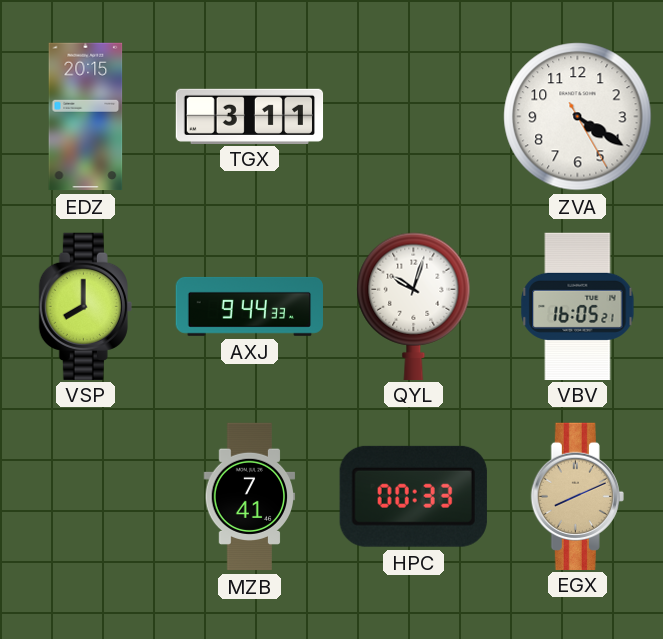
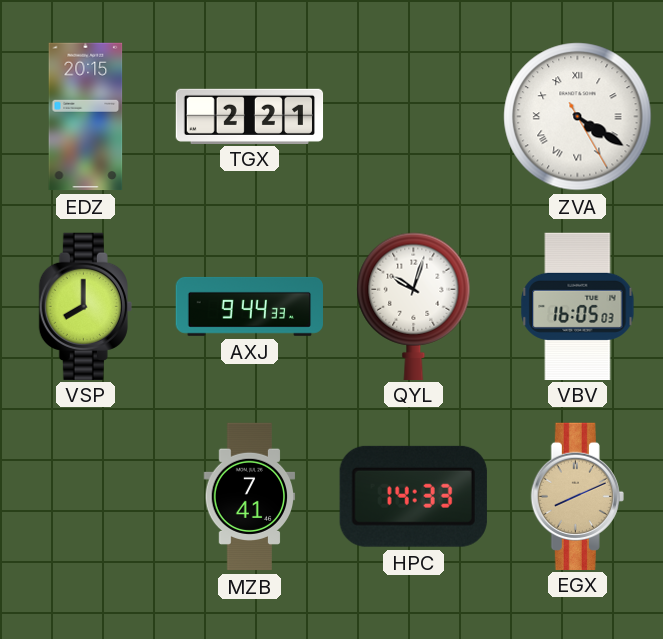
TGX: 3:11 -> 2:21
ZVA numerals: Arabic -> Roman
VBV: 16:05:21 -> 16:05:03
HPC: 00:33 -> 14:33
